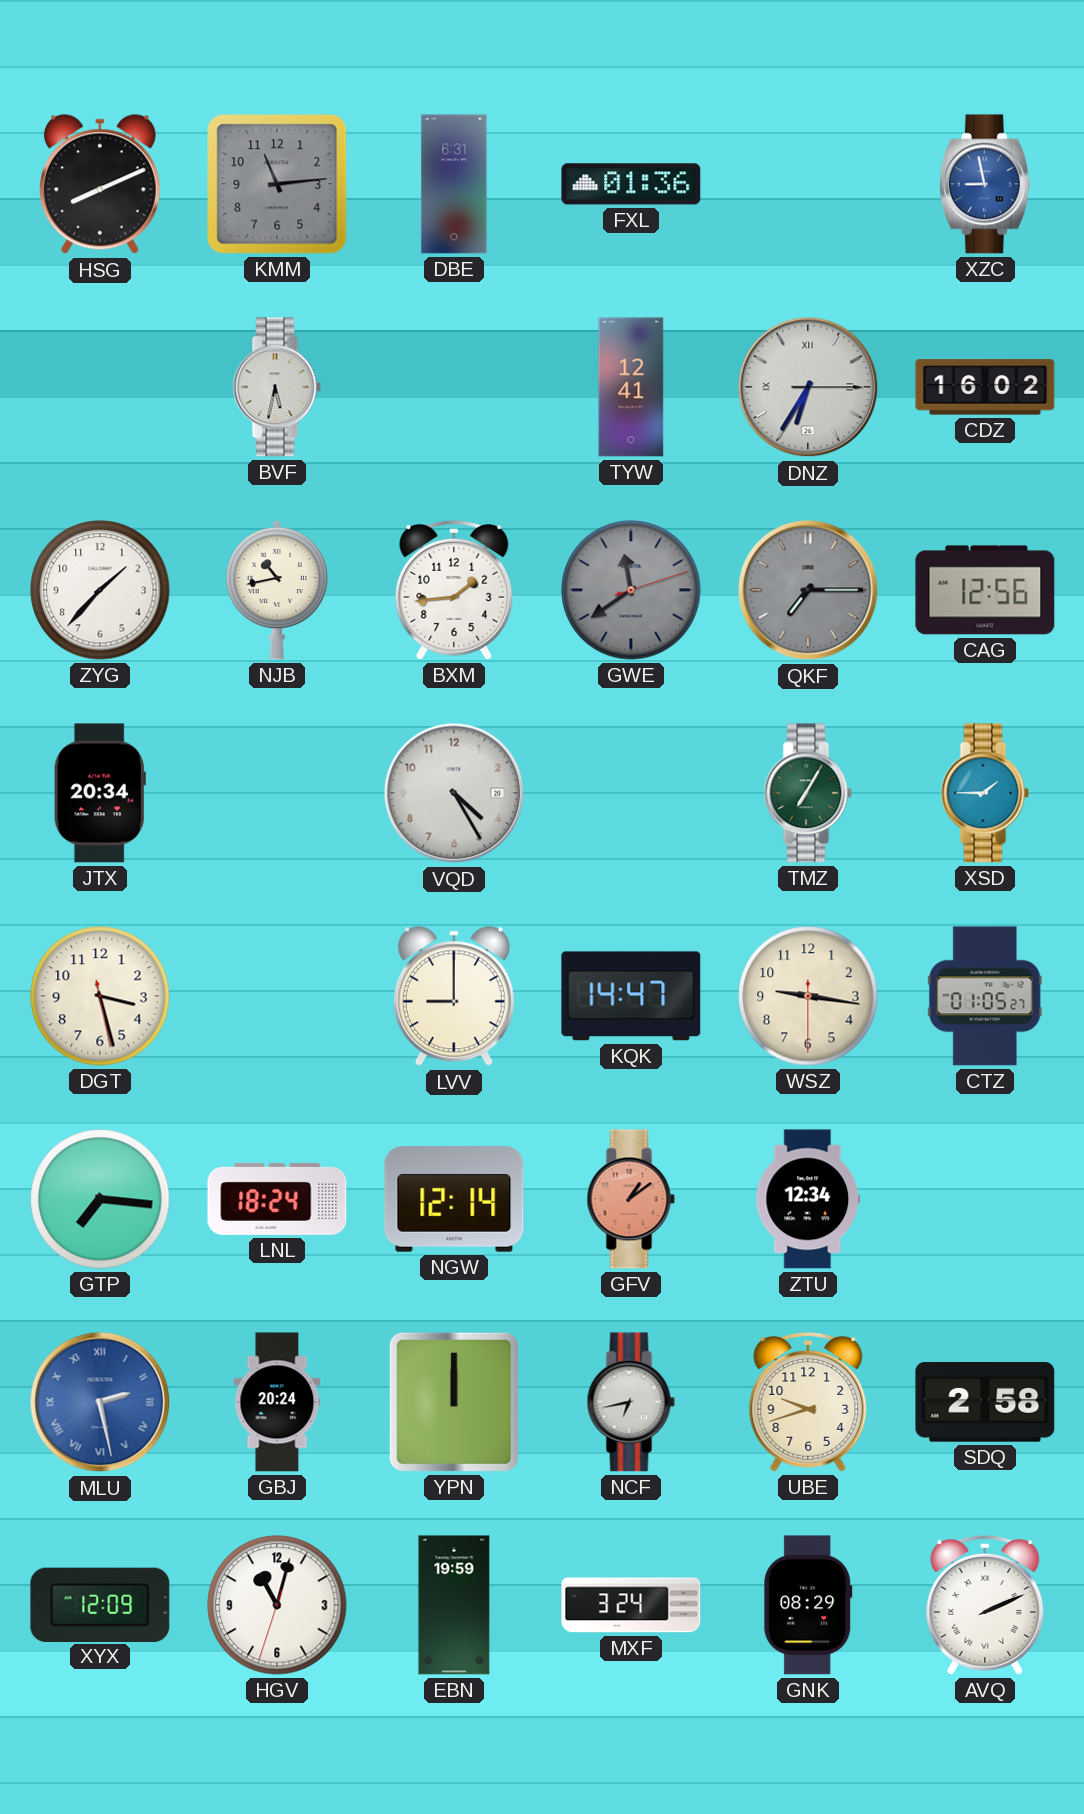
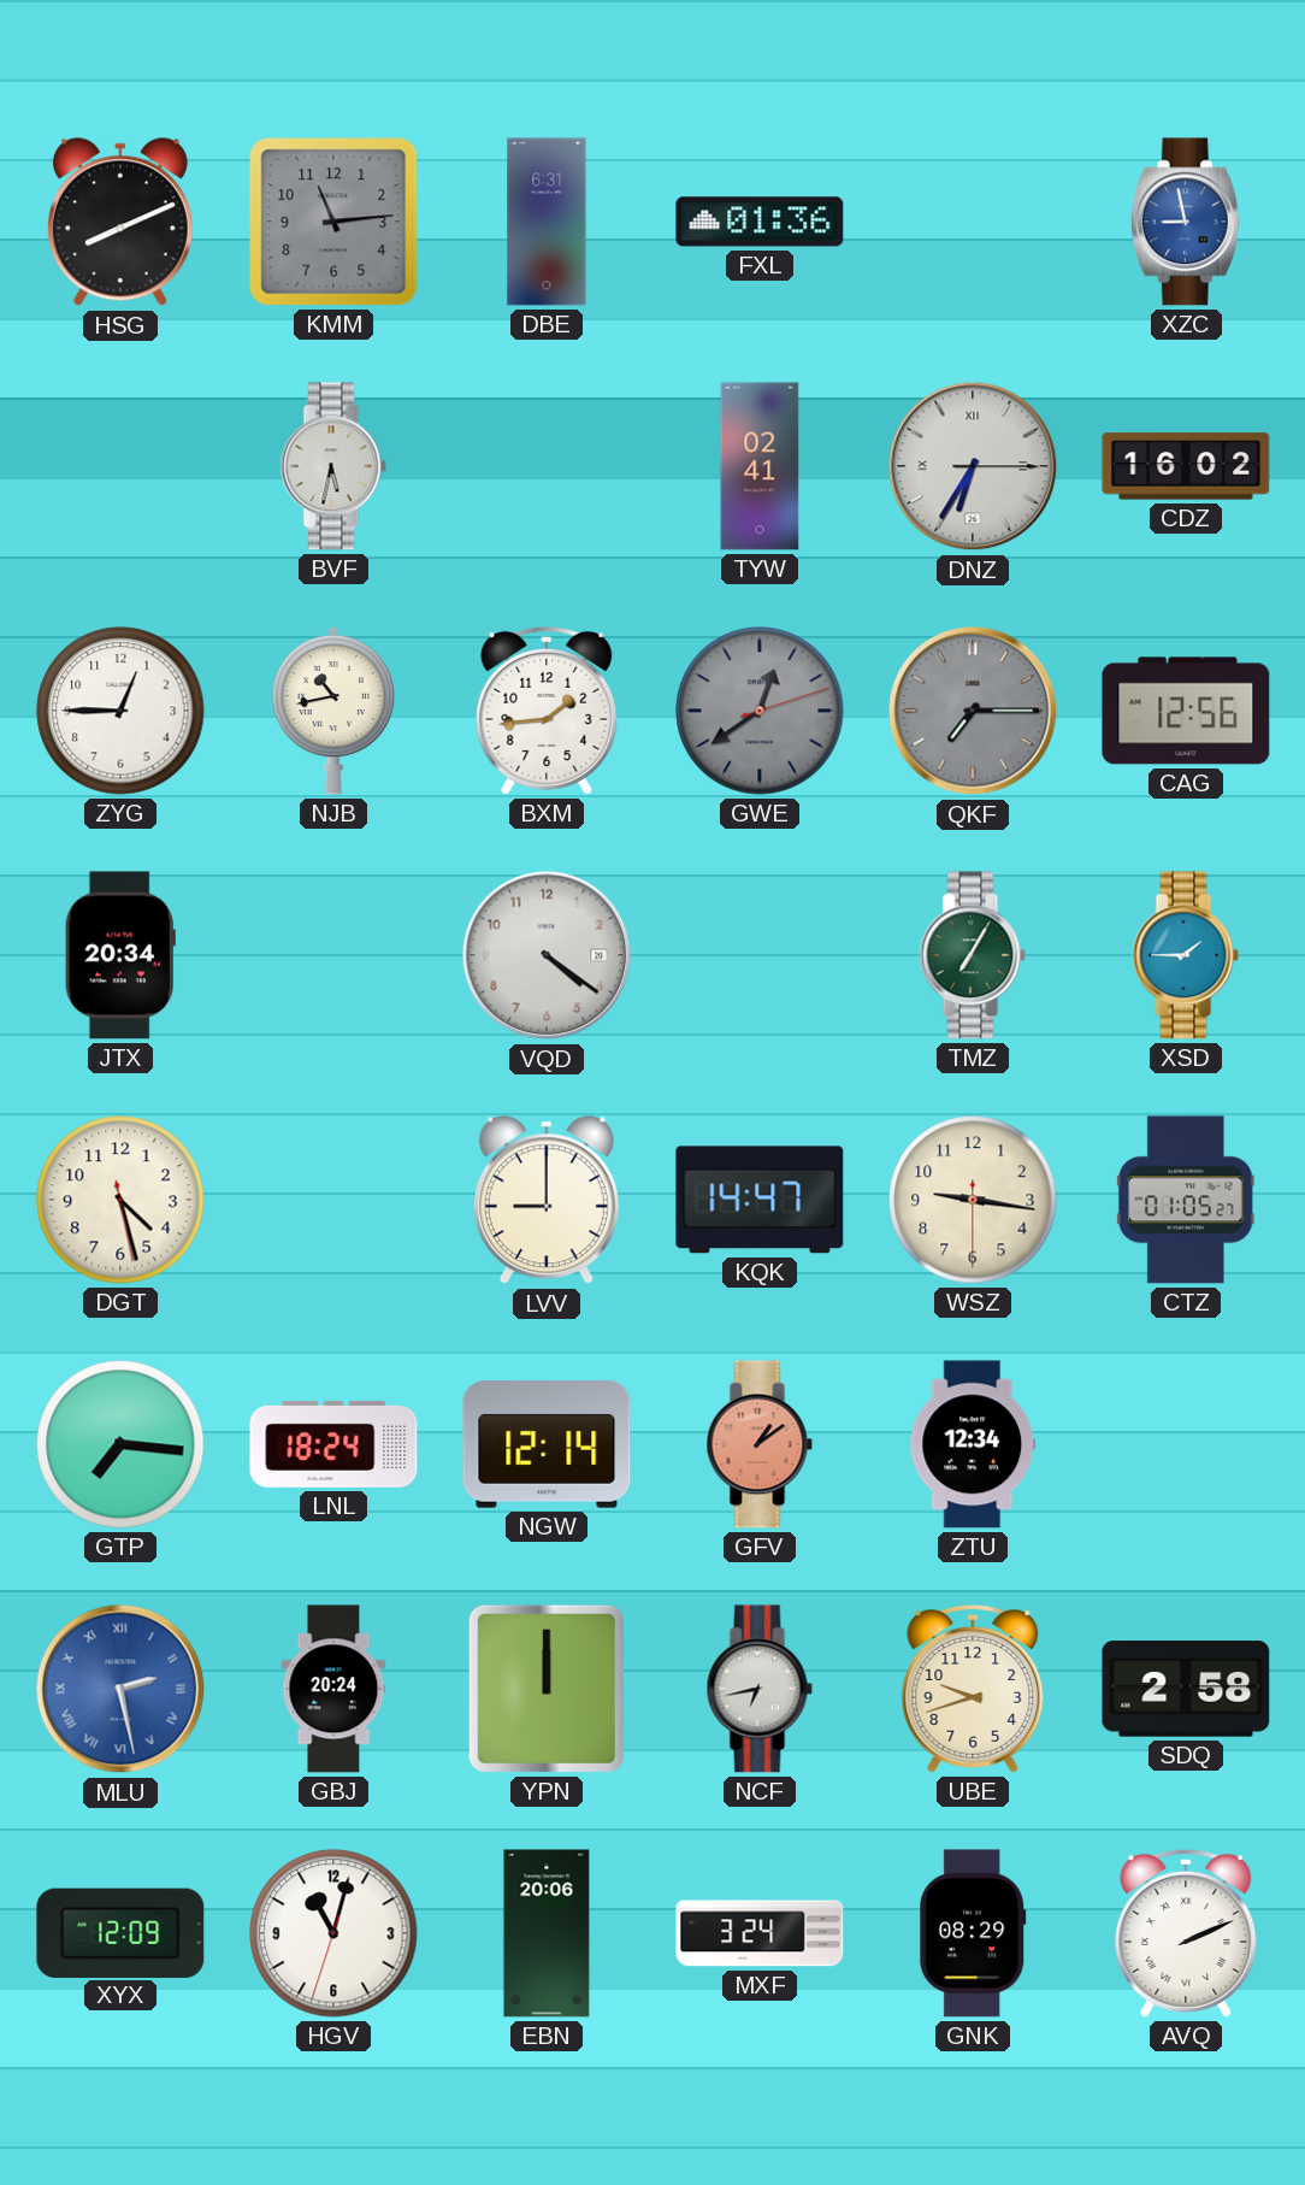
TYW: 12:41 -> 02:41
ZYG: 1:37 -> 12:45
GWE: 11:39 -> 12:39
VQD: 4:25 -> 4:21
DGT: 3:27 -> 4:27
EBN: 19:59 -> 20:06
